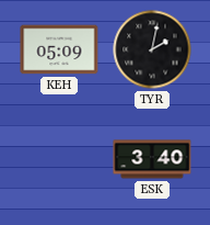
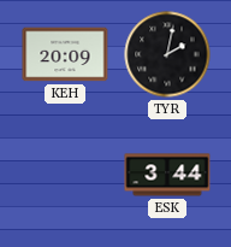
KEH: 05:09 -> 20:09
ESK: 3:40 -> 3:44
